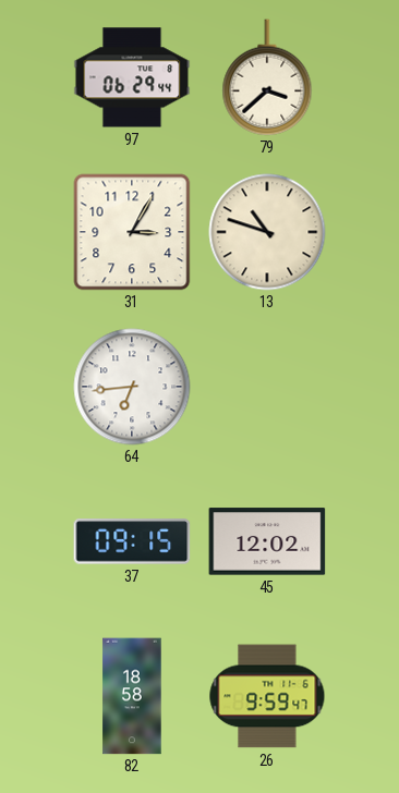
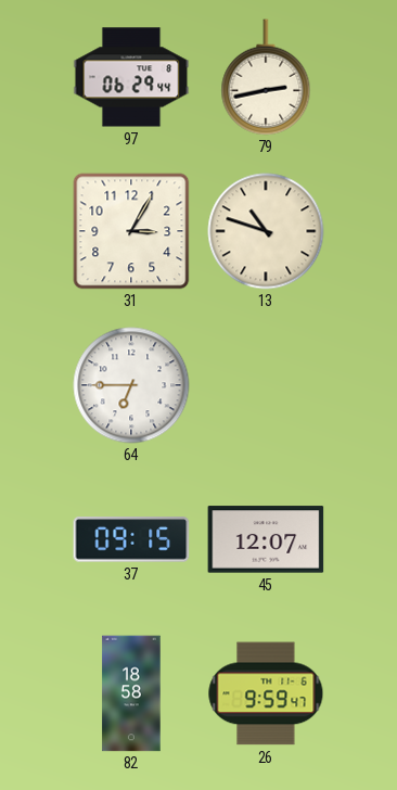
79: 3:38 -> 2:43
64: 6:44 -> 6:45
45: 12:02 -> 12:07
